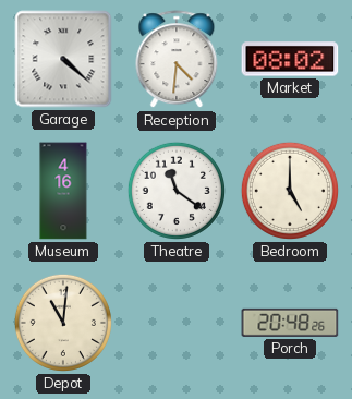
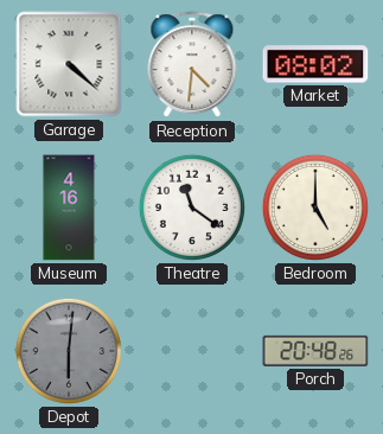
Depot: 11:01 -> 6:01
Depot dial: cream -> grey
